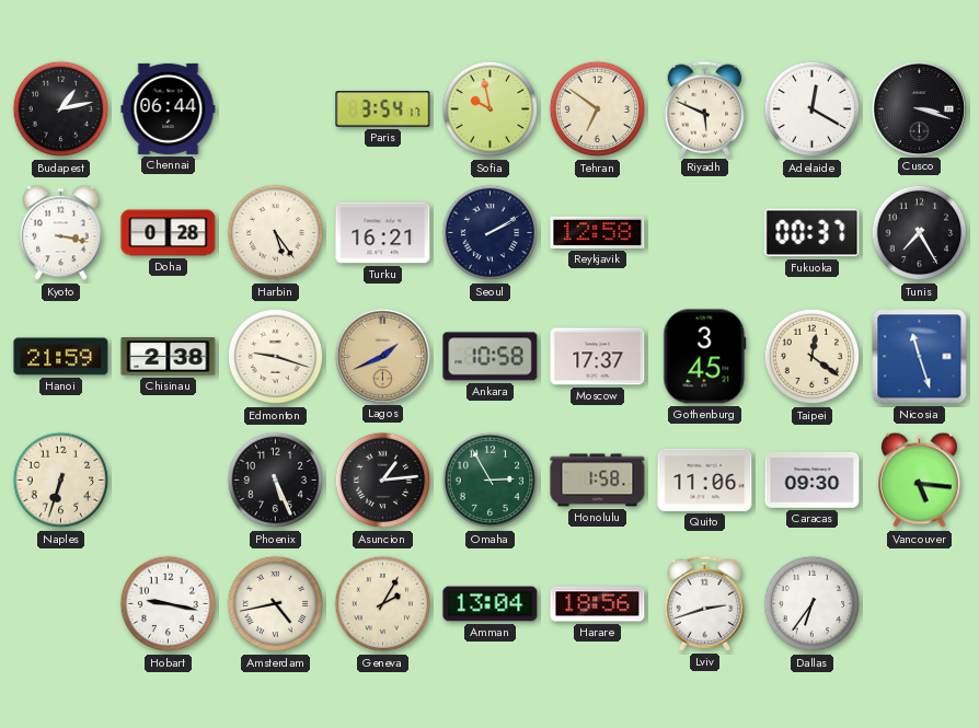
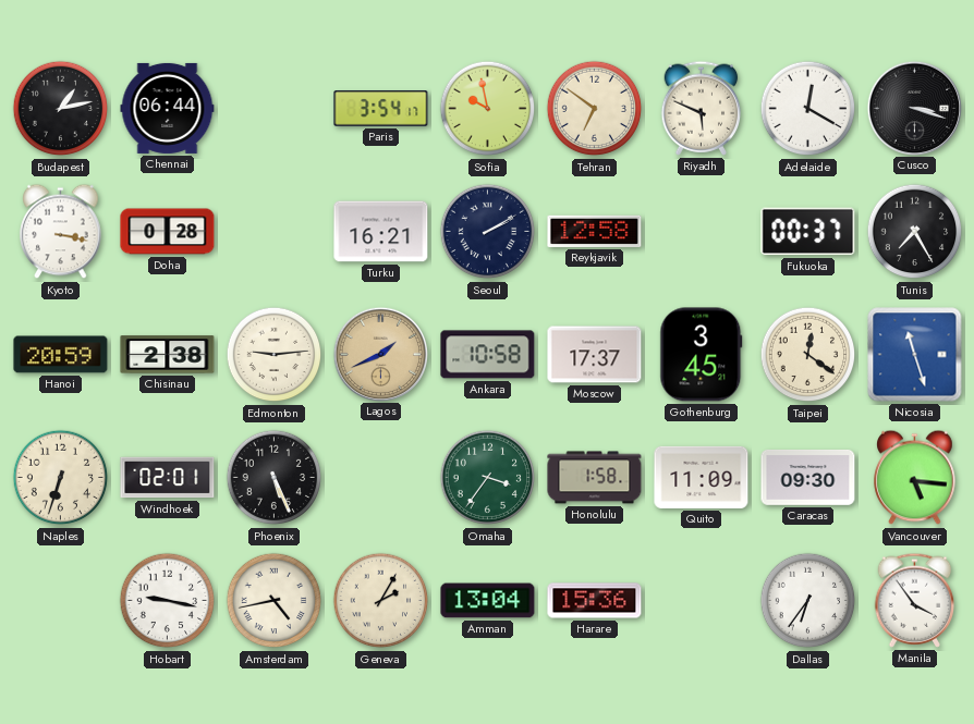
Harbin: 5:24 -> none
Hanoi: 21:59 -> 20:59
Edmonton: 9:18 -> 9:14
Windhoek: none -> 02:01
Asuncion: 1:14 -> none
Omaha: 2:55 -> 3:36
Quito: 11:06 -> 11:09
Harare: 18:56 -> 15:36
Lviv: 2:42 -> none
Manila: none -> 3:54
